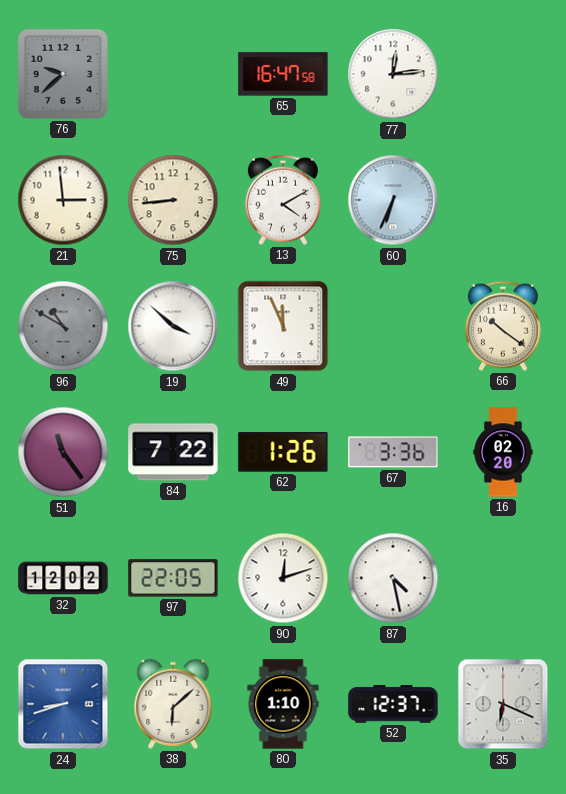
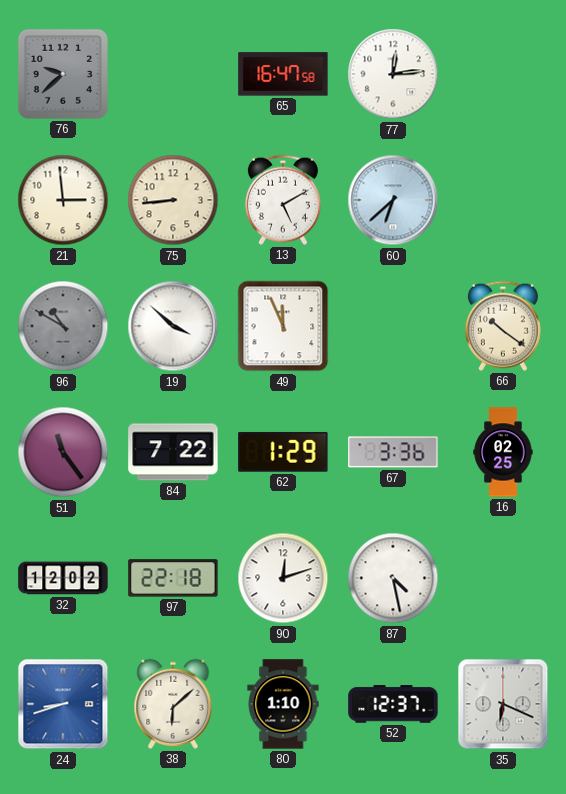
13: 4:10 -> 5:10
60: 6:34 -> 6:38
62: 1:26 -> 1:29
16: 02:20 -> 02:25
97: 22:05 -> 22:18
